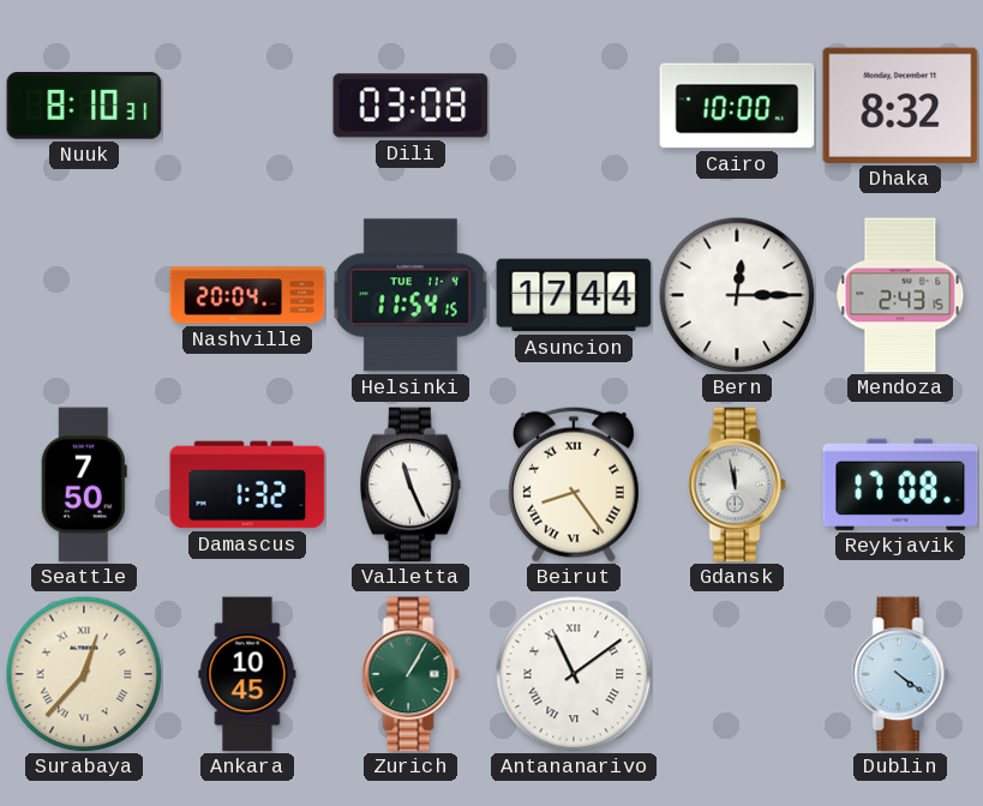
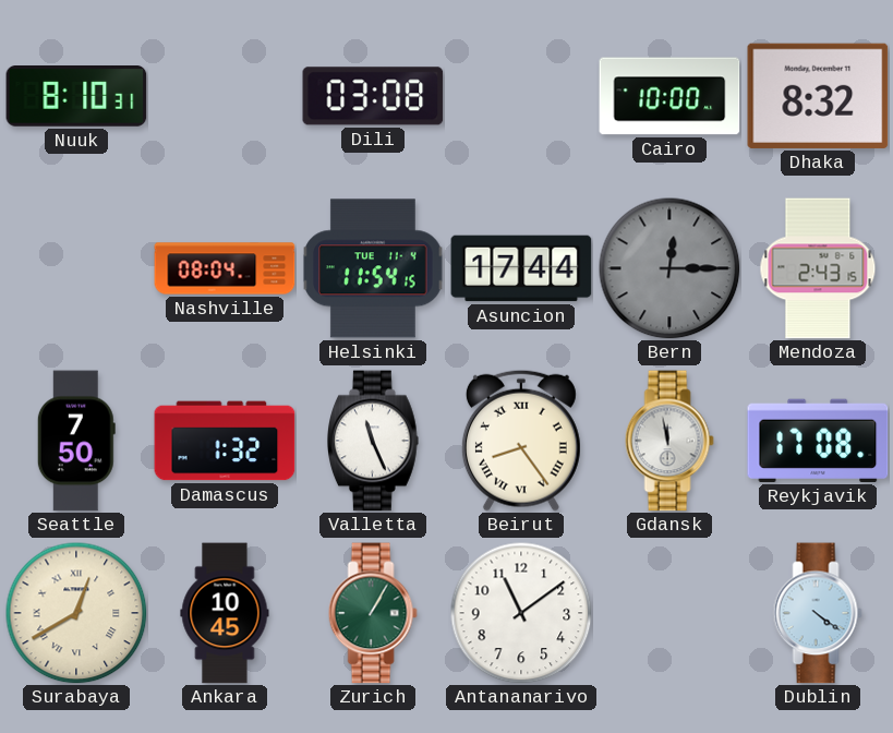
Nashville: 20:04 -> 08:04
Bern dial: white -> grey
Surabaya: 12:37 -> 12:40
Antananarivo numerals: Roman -> Arabic
